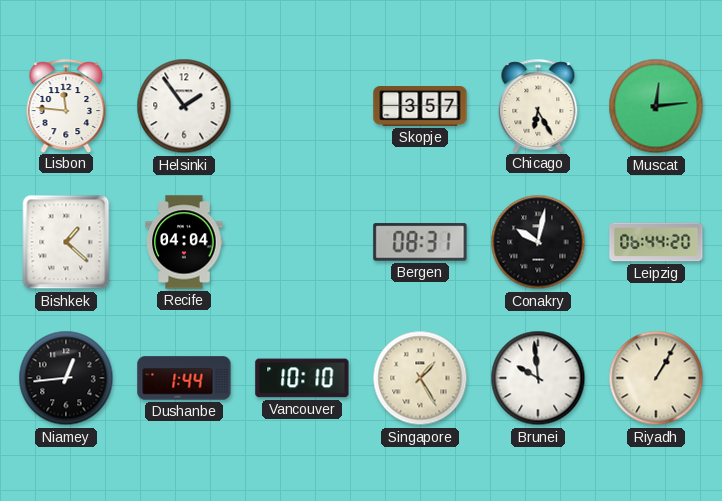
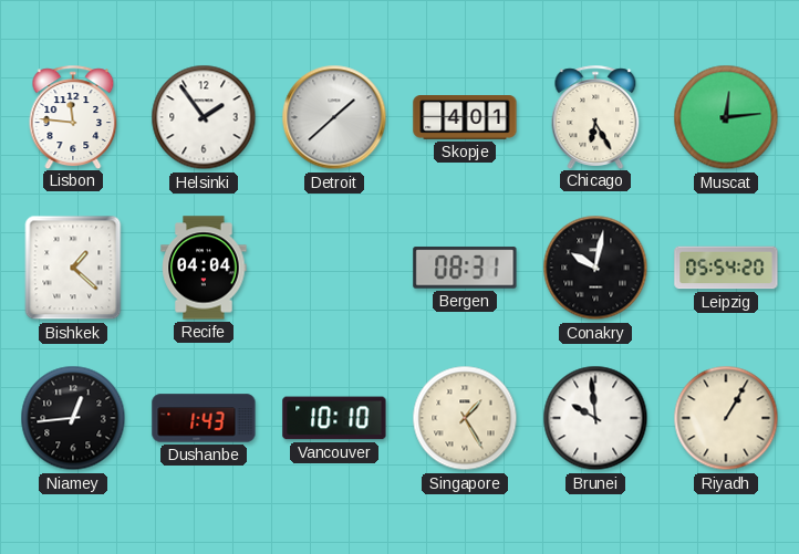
Detroit: none -> 1:38
Skopje: 3:57 -> 4:01
Leipzig: 06:44 -> 05:54
Dushanbe: 1:44 -> 1:43
